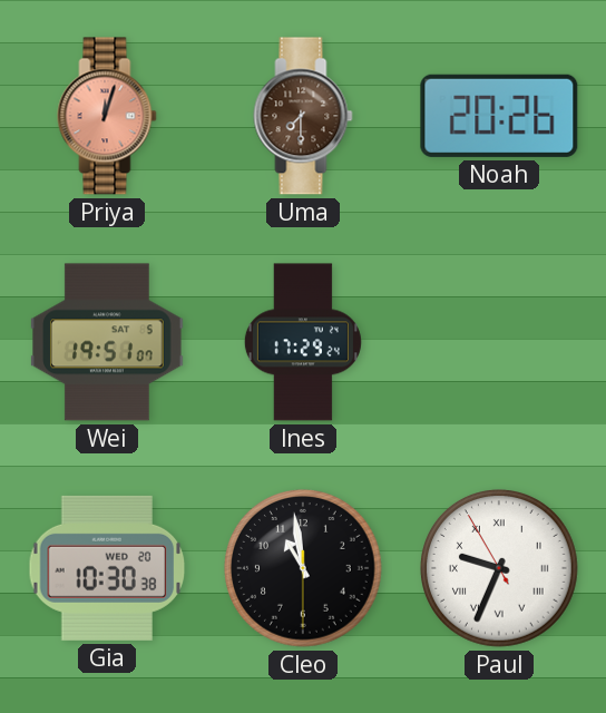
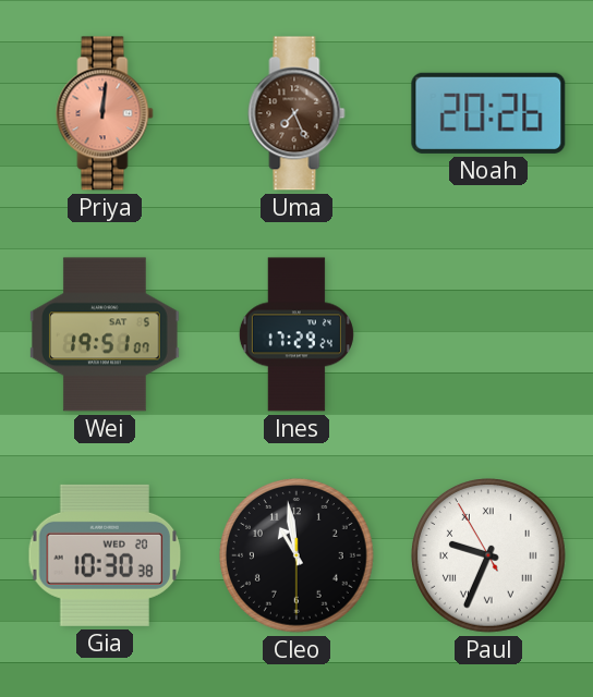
Priya: 12:03 -> 12:01
Uma: 7:30 -> 7:26
